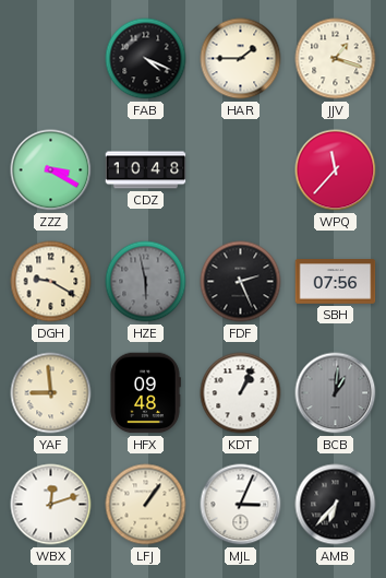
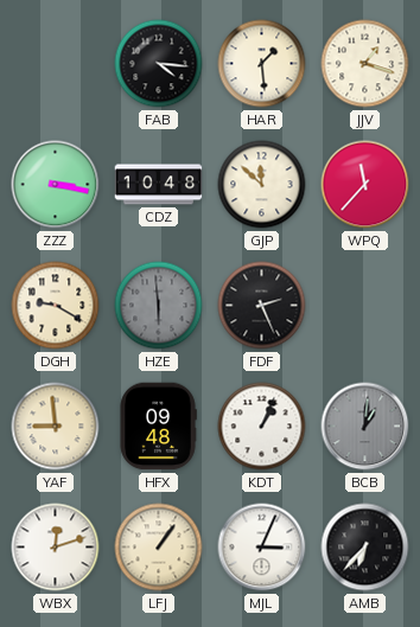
FAB: 4:19 -> 4:16
HAR: 1:45 -> 1:29
ZZZ: 3:20 -> 3:17
GJP: none -> 11:52
HZE: 5:58 -> 5:59
SBH: 07:56 -> none
